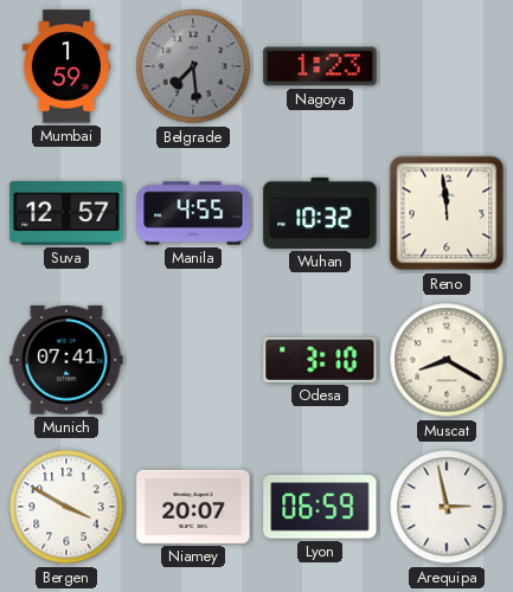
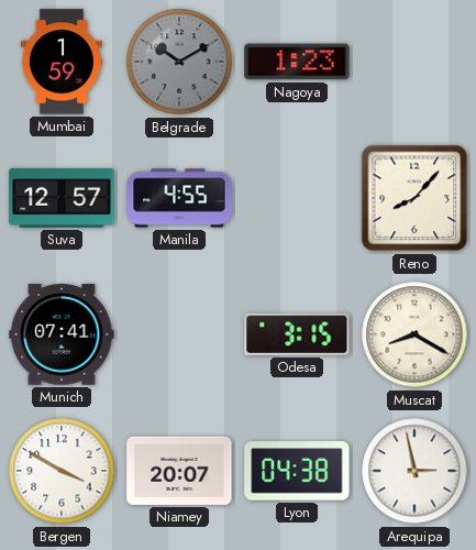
Belgrade: 7:29 -> 10:10
Wuhan: 10:32 -> none
Reno: 11:59 -> 8:07
Odesa: 3:10 -> 3:15
Lyon: 06:59 -> 04:38
